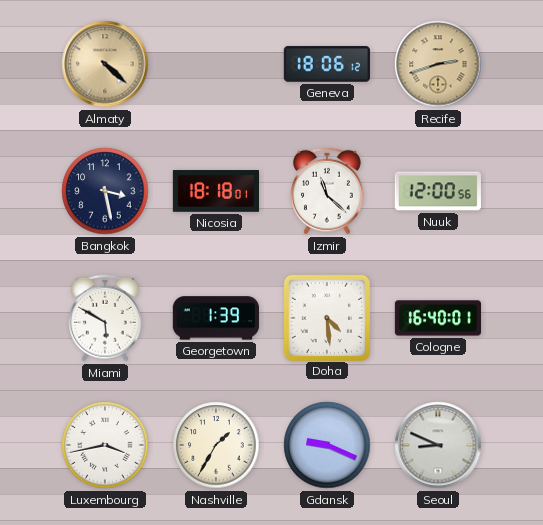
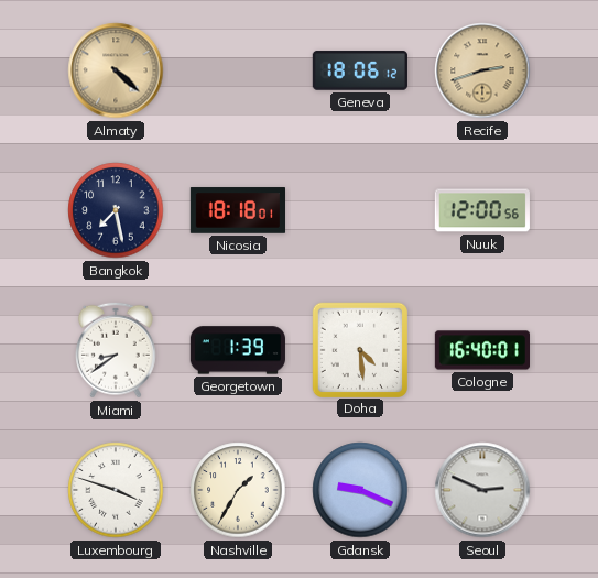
Bangkok: 3:28 -> 7:28
Izmir: 11:22 -> none
Miami: 5:50 -> 8:39
Luxembourg: 3:43 -> 3:48
Seoul: 8:49 -> 2:49
